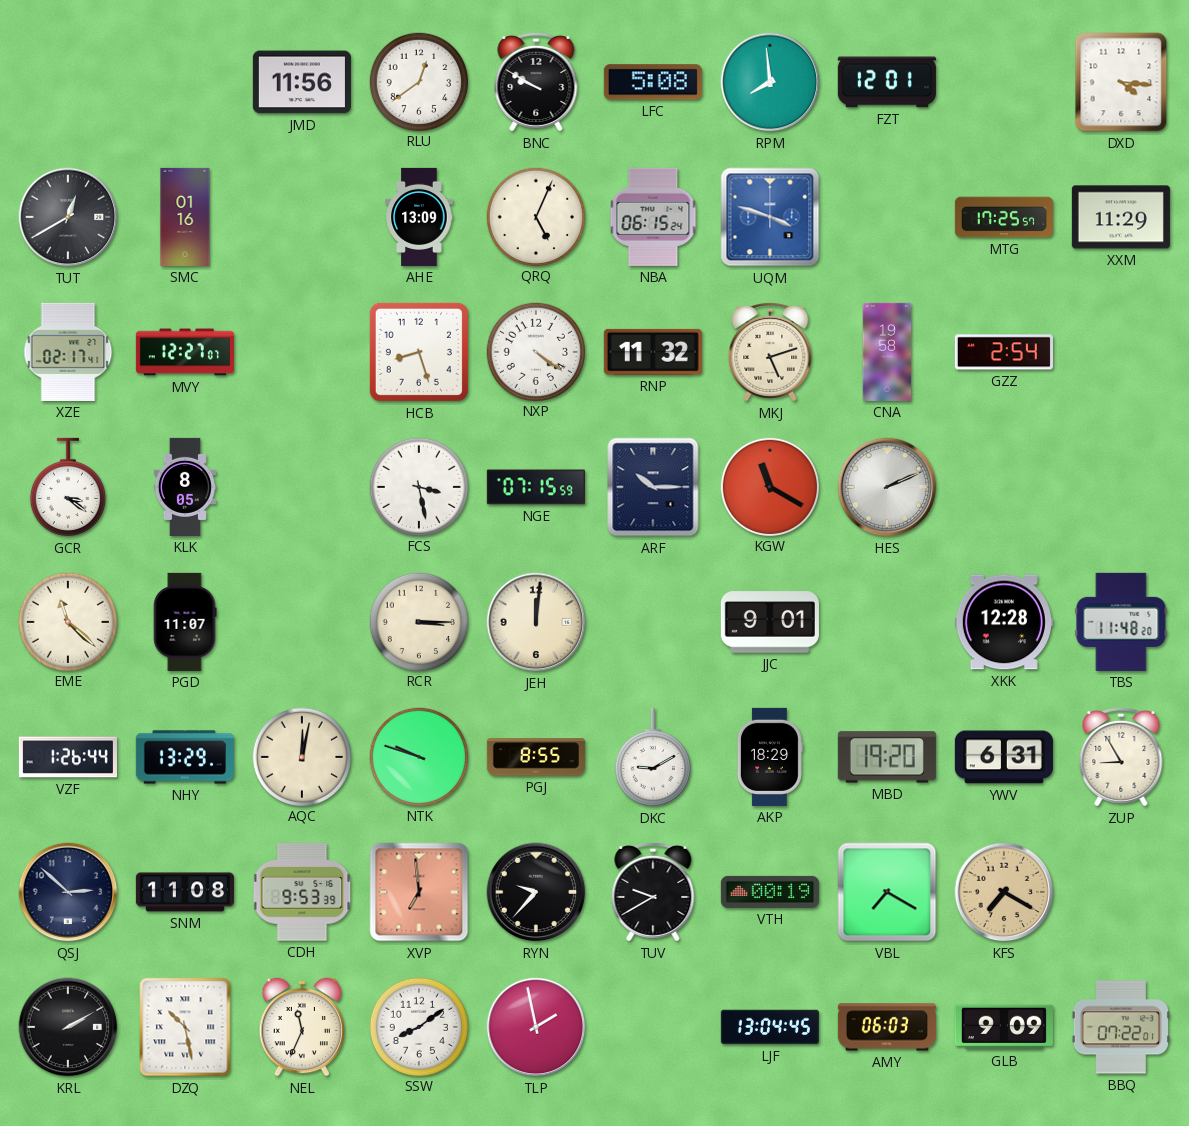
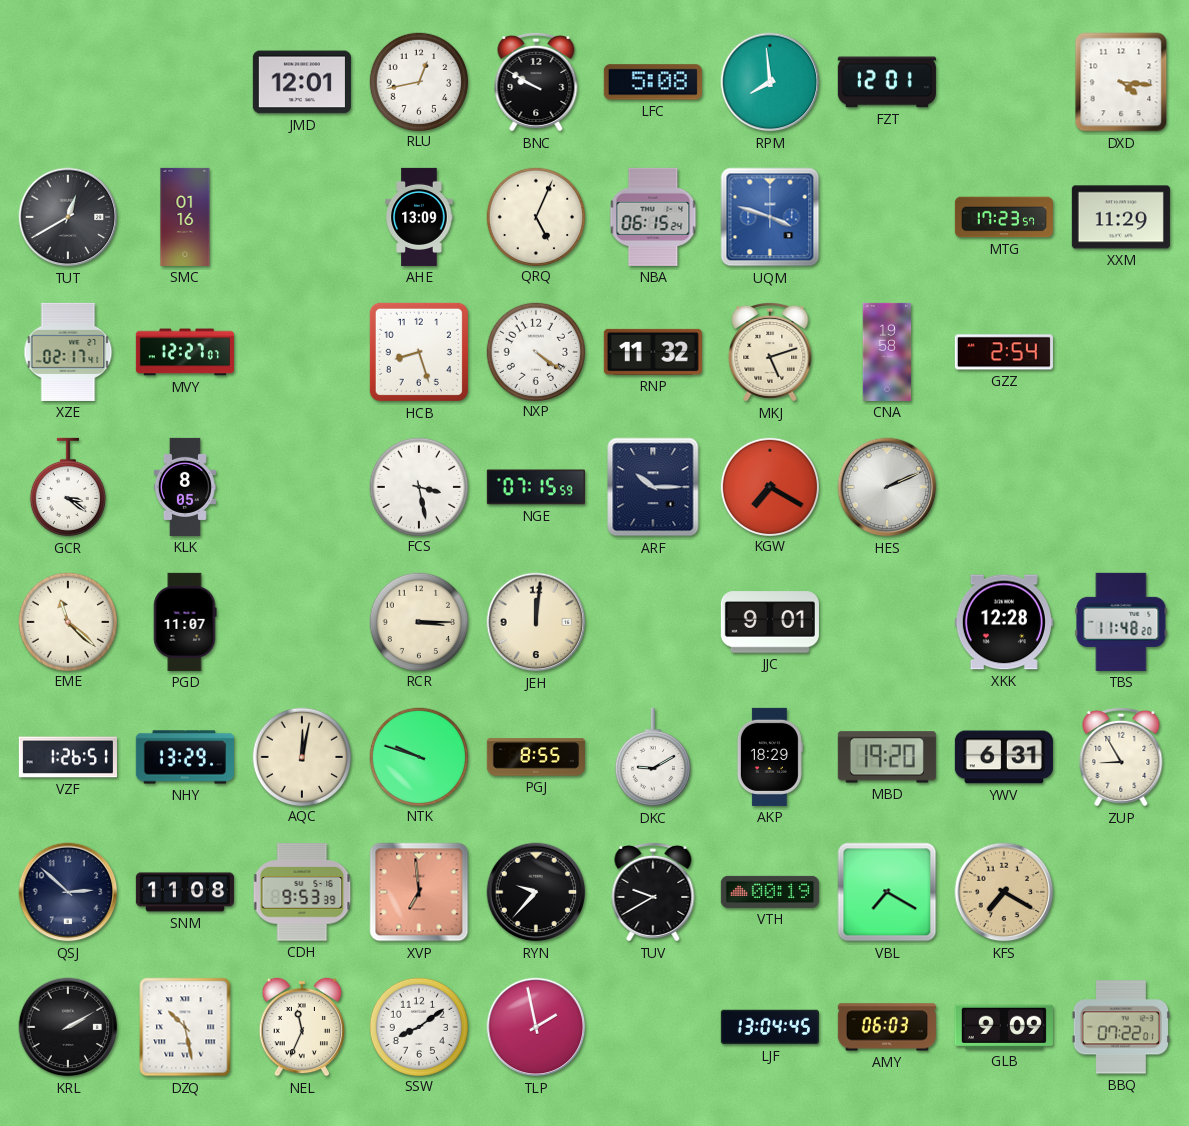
JMD: 11:56 -> 12:01
RLU: 12:39 -> 12:43
MTG: 17:25 -> 17:23
KGW: 11:20 -> 7:20
VZF: 1:26:44 -> 1:26:51
